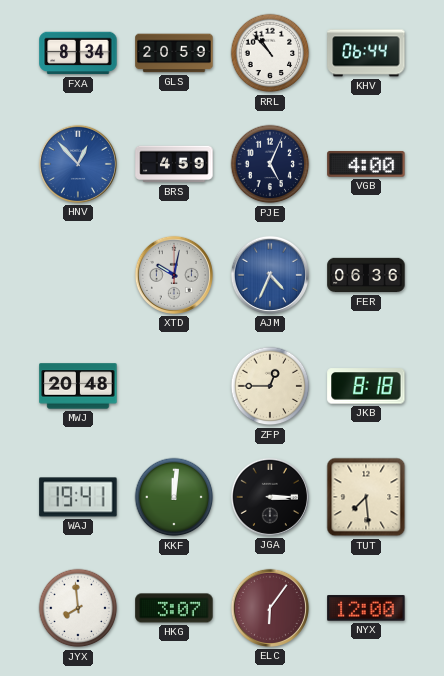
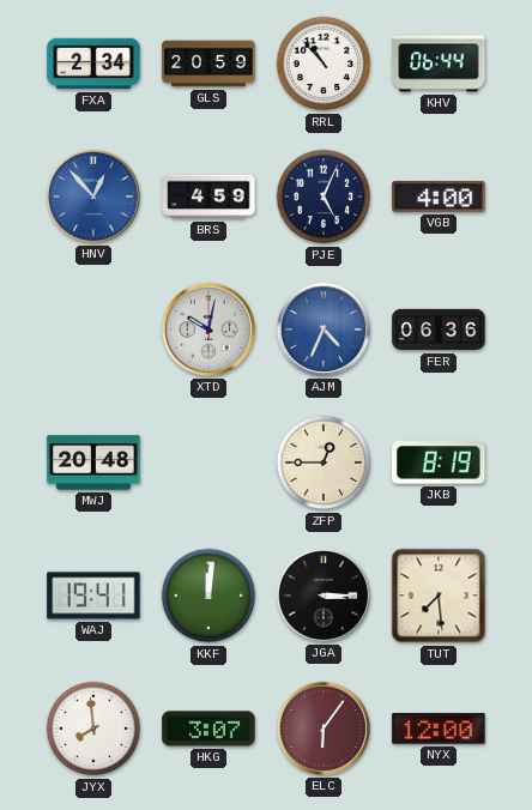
FXA: 8:34 -> 2:34
JKB: 8:18 -> 8:19
